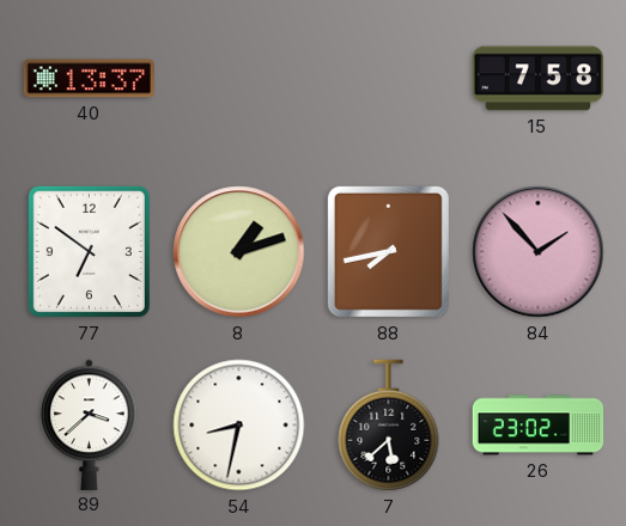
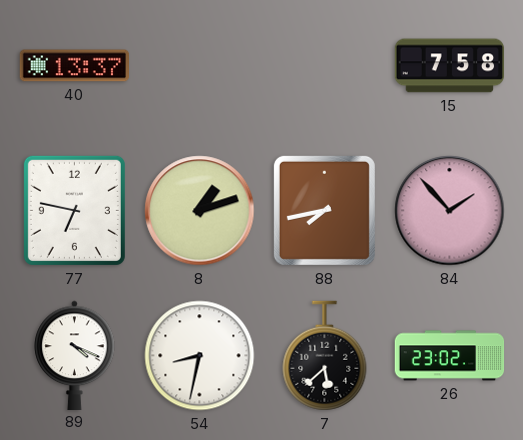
77: 6:51 -> 6:47
89: 3:38 -> 4:19
